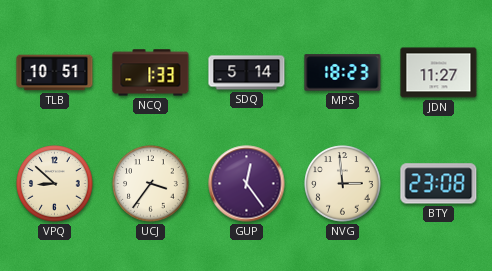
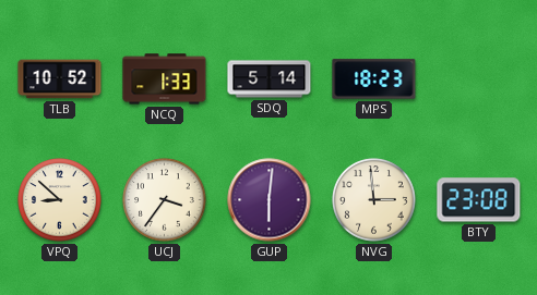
TLB: 10:51 -> 10:52
JDN: 11:27 -> none
GUP: 12:24 -> 6:01
